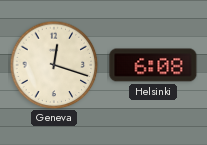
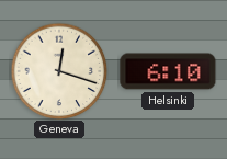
Helsinki: 6:08 -> 6:10
